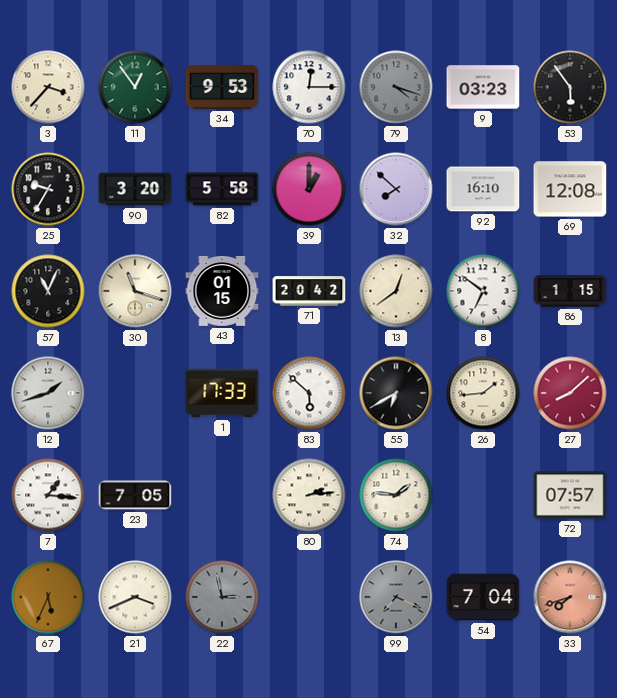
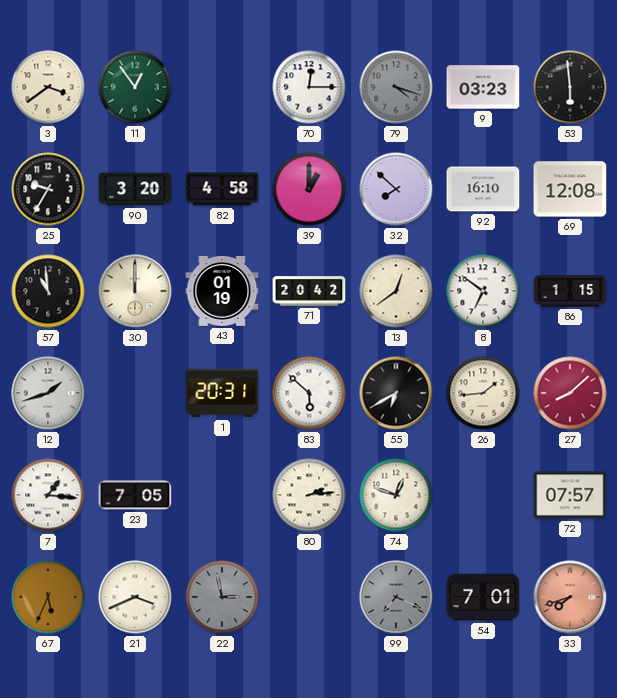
3: 3:37 -> 3:39
34: 9:53 -> none
53: 5:54 -> 5:59
82: 5:58 -> 4:58
57: 11:04 -> 10:59
30: 11:18 -> 12:00
43: 01:15 -> 01:19
1: 17:33 -> 20:31
74: 1:46 -> 12:48
54: 7:04 -> 7:01
